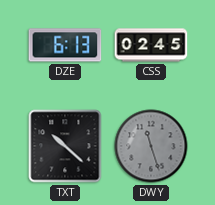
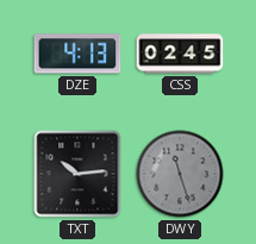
DZE: 6:13 -> 4:13
TXT: 10:22 -> 10:14
